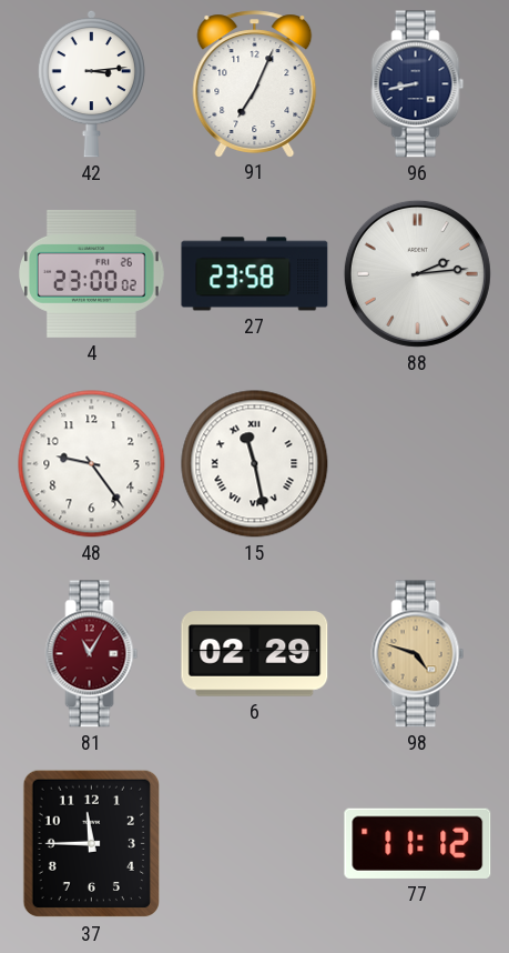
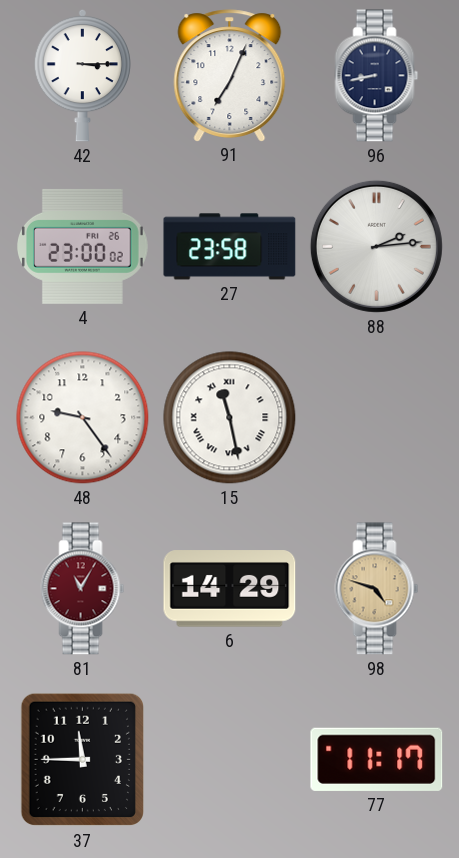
42: 3:14 -> 3:15
6: 02:29 -> 14:29
77: 11:12 -> 11:17
